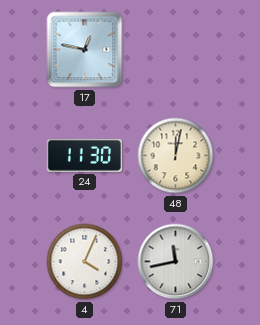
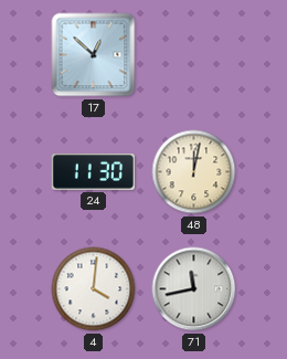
17: 12:47 -> 12:52
4: 4:04 -> 4:01
